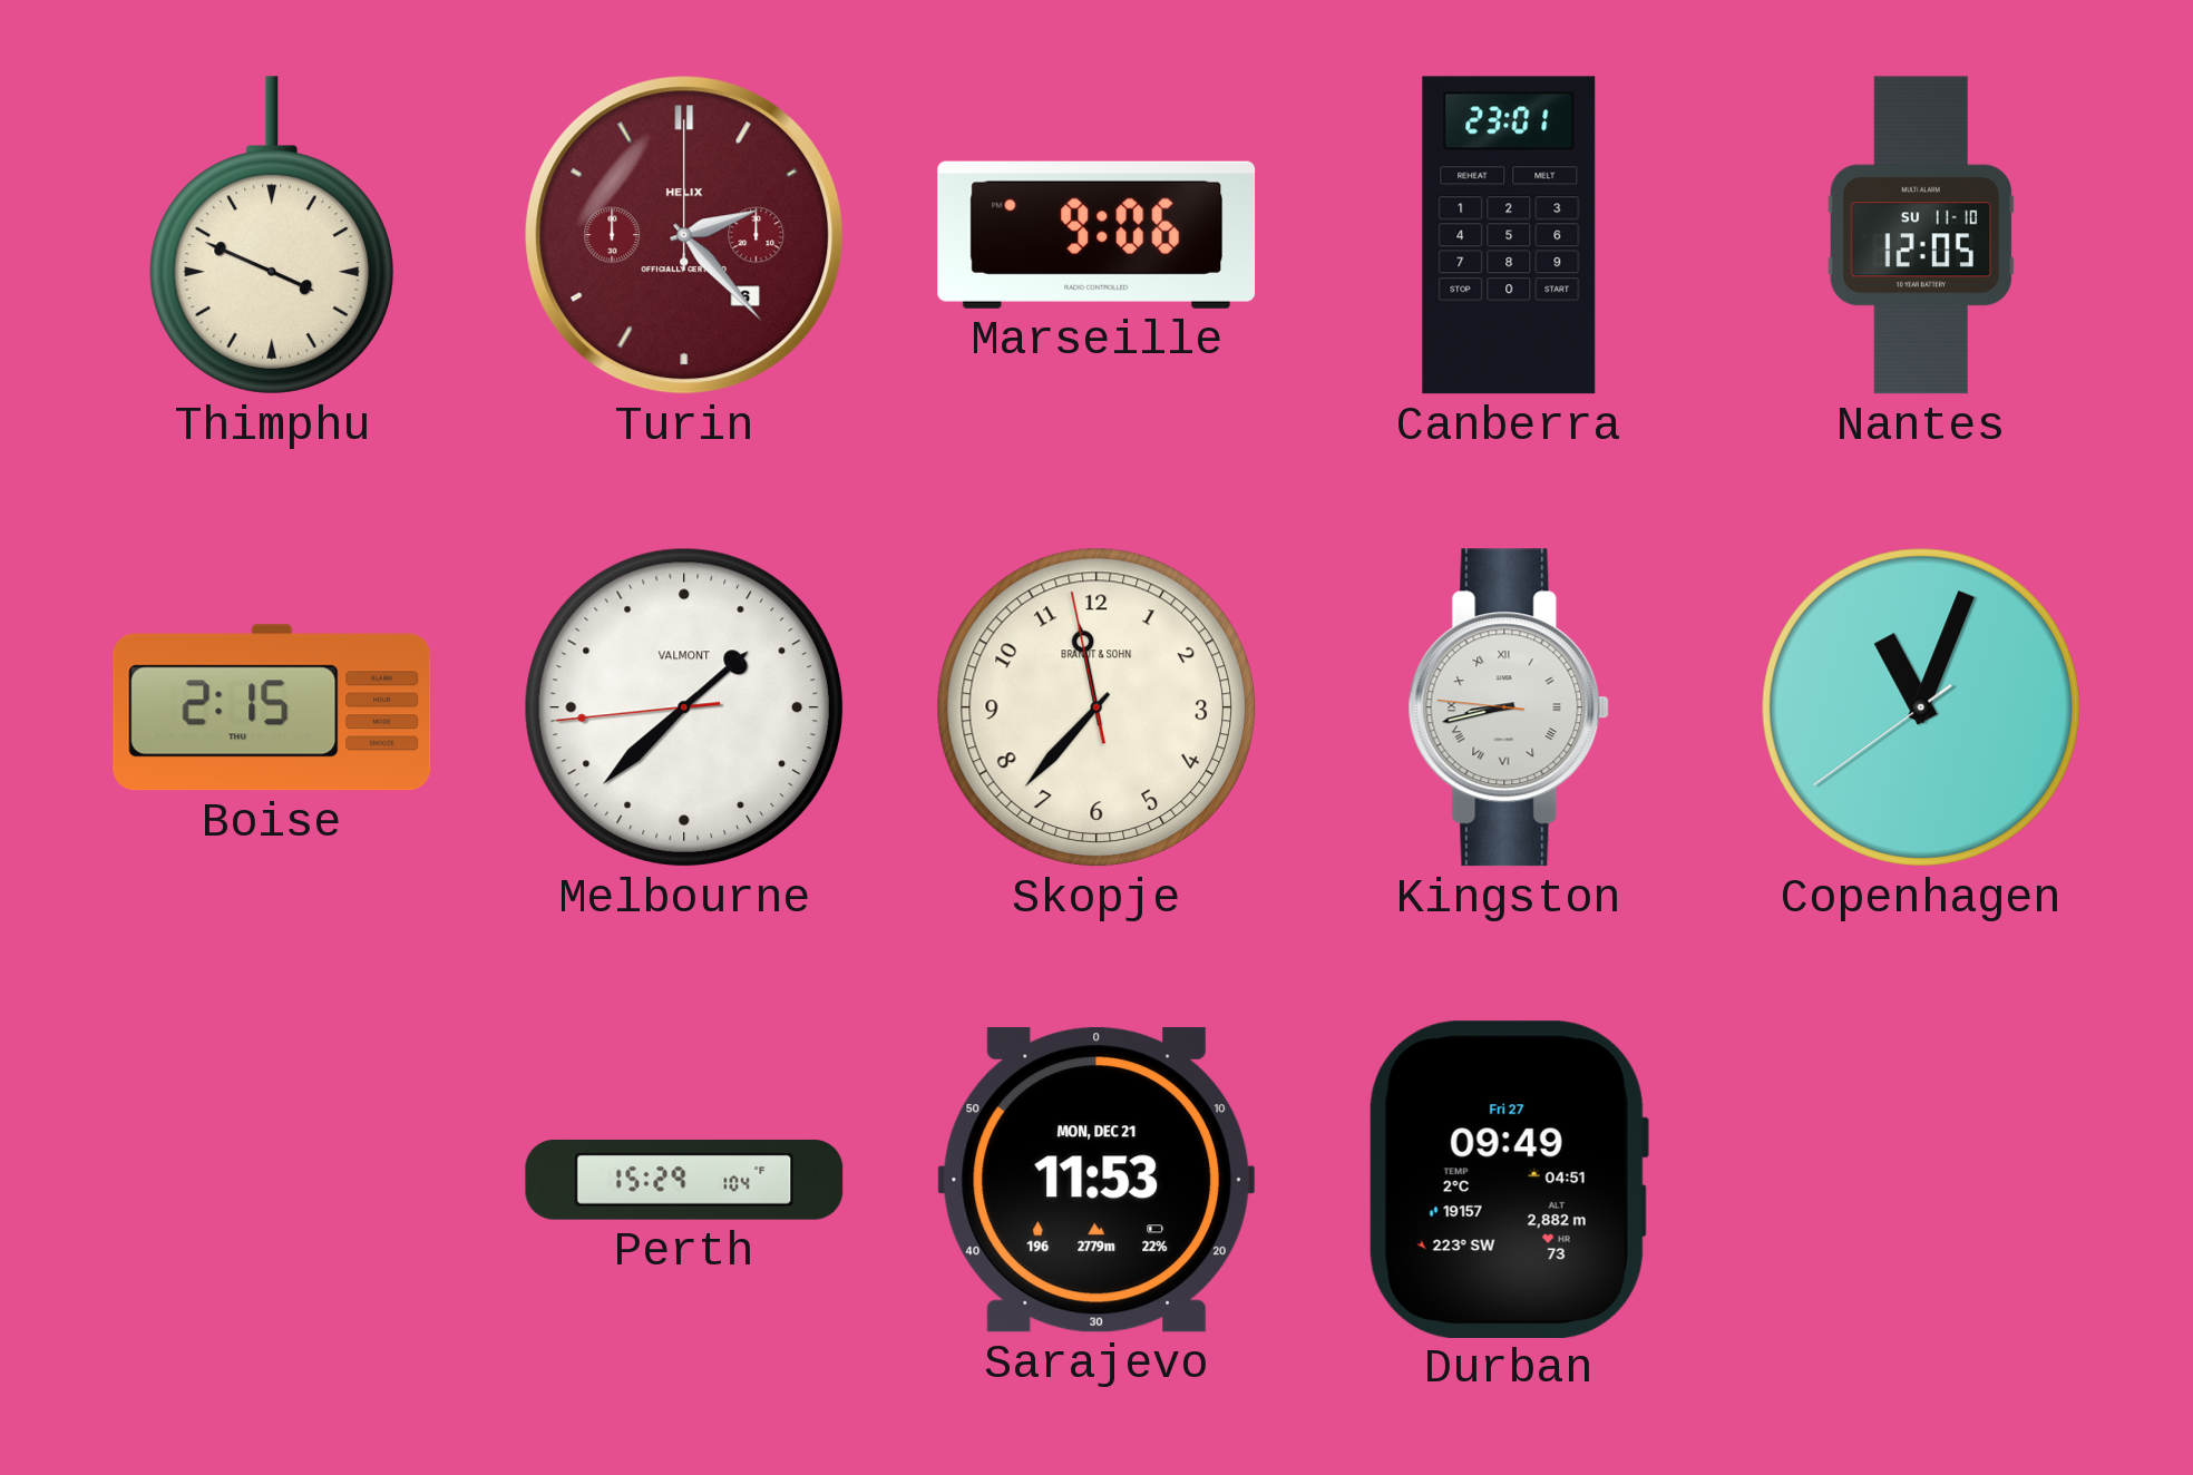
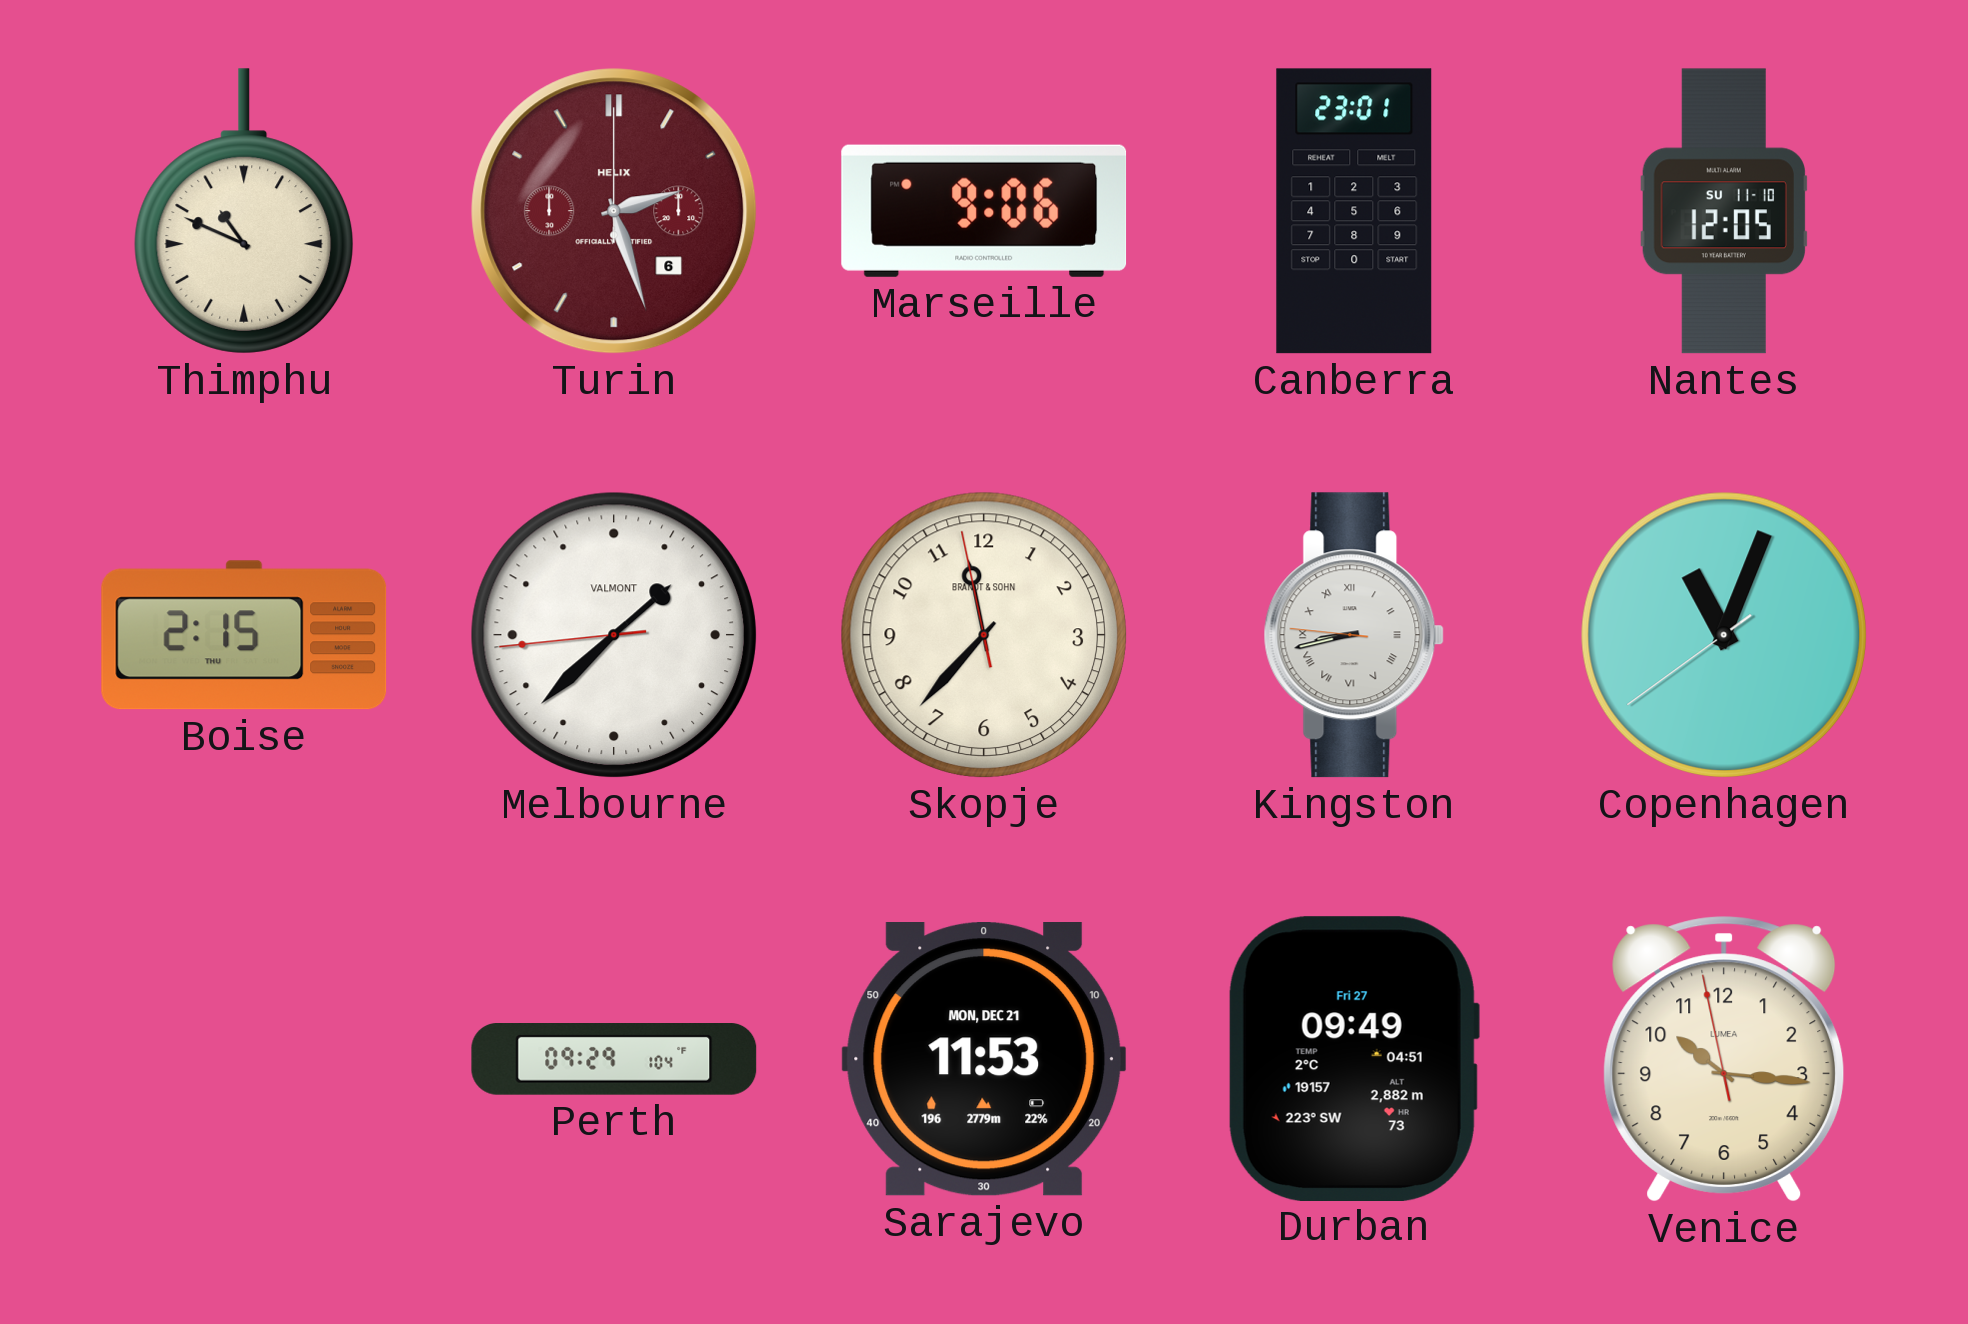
Thimphu: 3:49 -> 10:49
Turin: 2:23 -> 2:27
Perth: 15:29 -> 09:29
Venice: none -> 10:15
